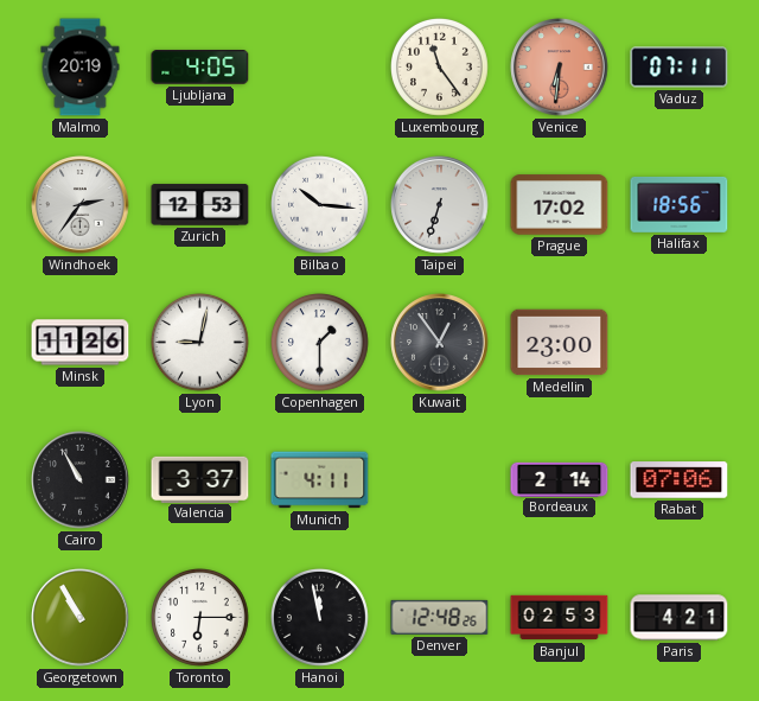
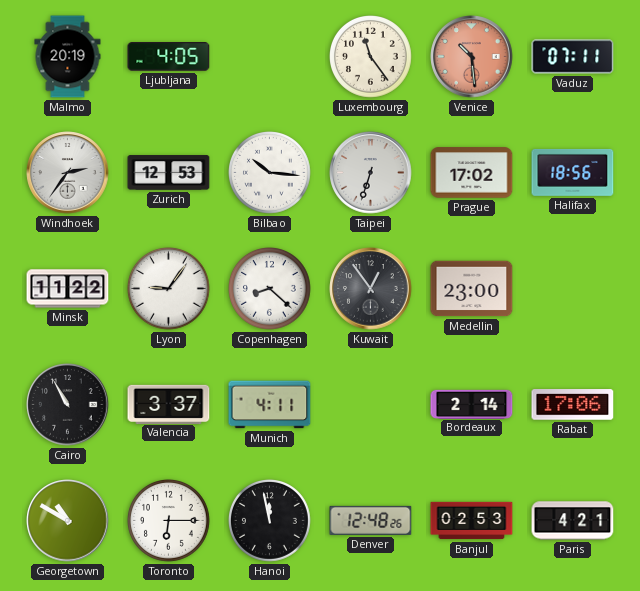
Venice: 6:31 -> 10:29
Minsk: 11:26 -> 11:22
Lyon: 9:02 -> 9:06
Copenhagen: 1:30 -> 8:22
Rabat: 07:06 -> 17:06
Georgetown: 10:55 -> 10:50
